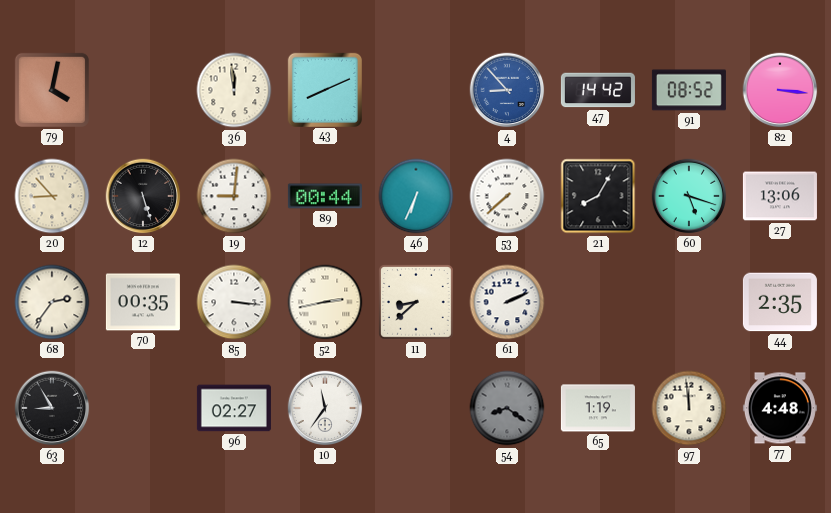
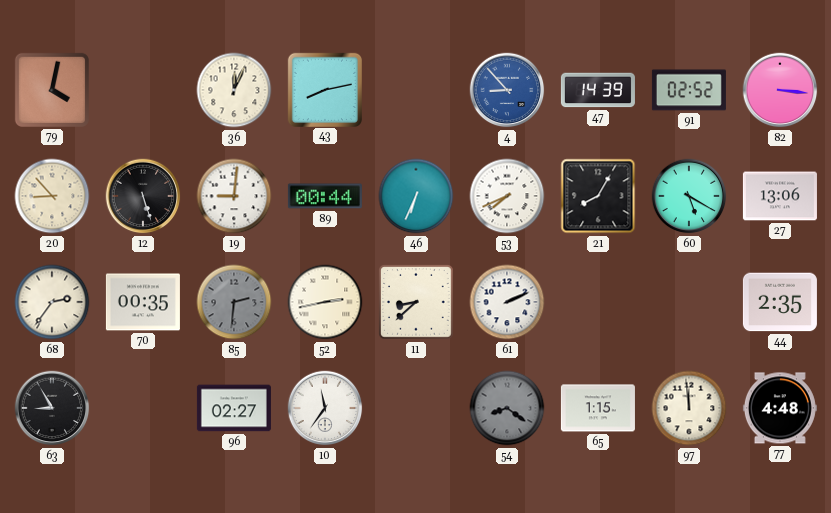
36: 11:59 -> 12:04
43: 8:11 -> 8:13
47: 14:42 -> 14:39
91: 08:52 -> 02:52
53: 7:38 -> 7:41
60: 5:18 -> 5:20
85: 3:16 -> 2:31
85 dial: white -> grey
65: 1:19 -> 1:15
